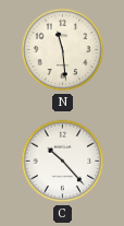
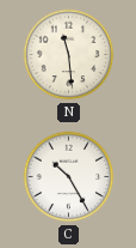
C: 10:23 -> 10:25
